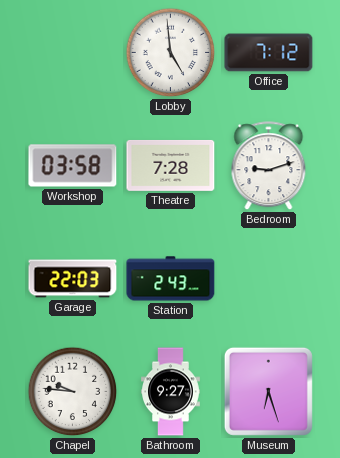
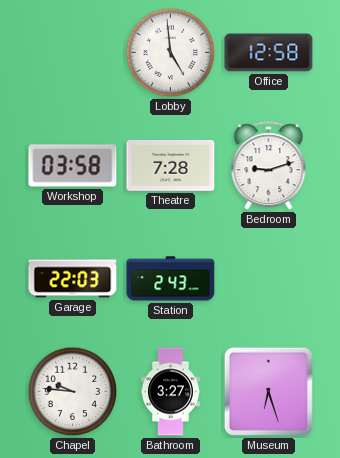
Office: 7:12 -> 12:58
Bathroom: 9:27 -> 3:27
